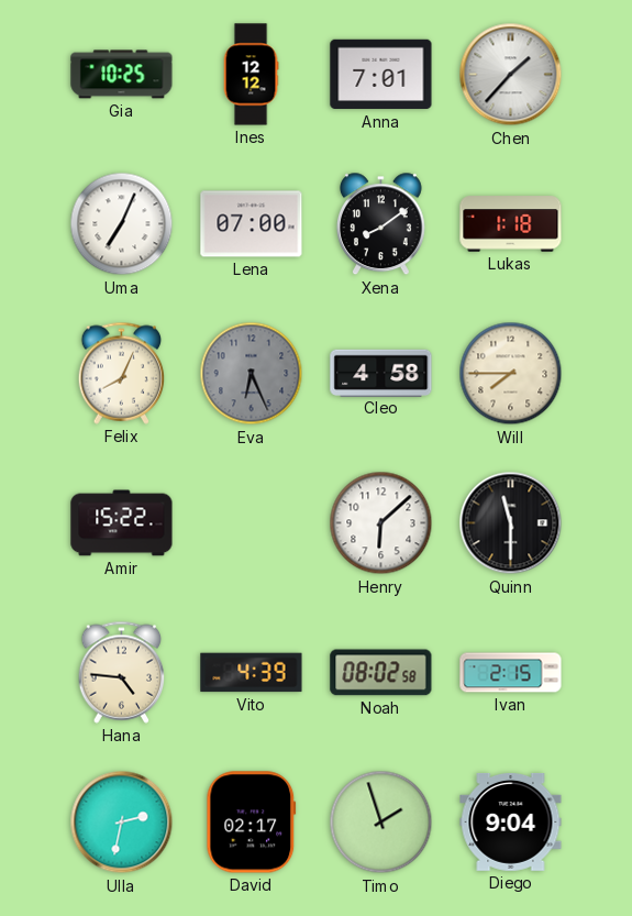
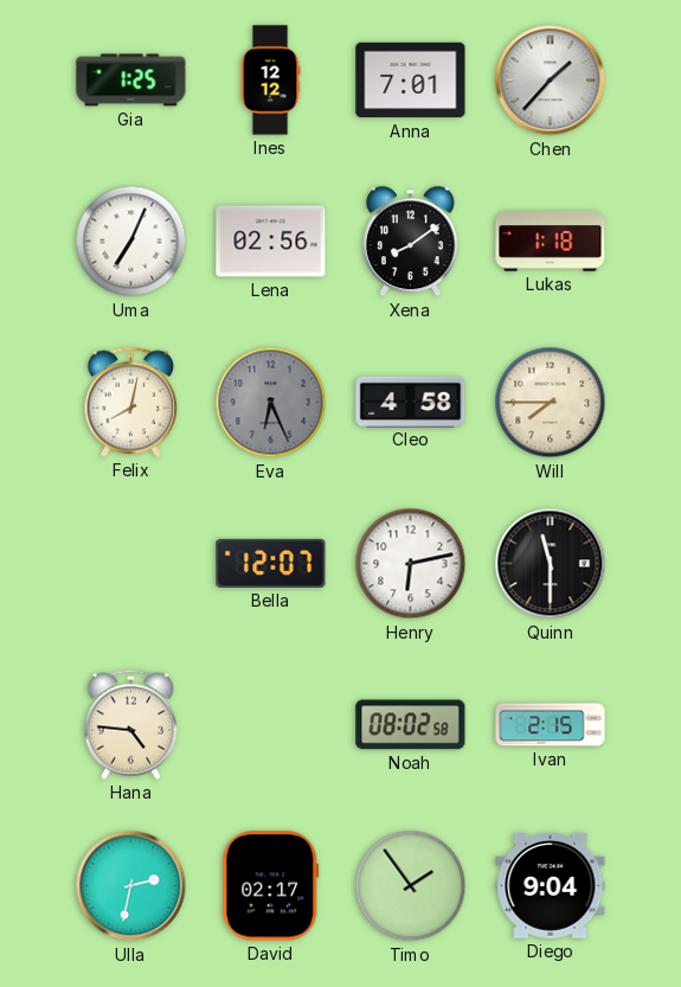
Gia: 10:25 -> 1:25
Lena: 07:00 -> 02:56
Felix: 8:04 -> 8:02
Amir: 15:22 -> none
Bella: none -> 12:07
Henry: 6:08 -> 6:13
Vito: 4:39 -> none
Timo: 1:57 -> 1:54
